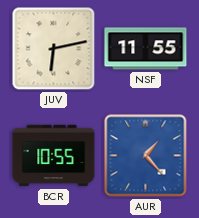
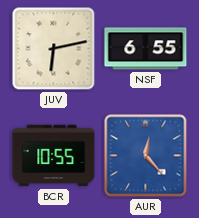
NSF: 11:55 -> 6:55
AUR: 1:23 -> 12:23
